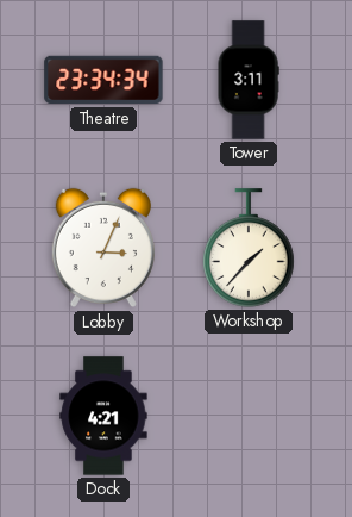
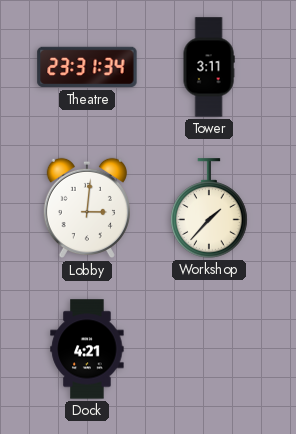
Theatre: 23:34 -> 23:31
Lobby: 3:04 -> 3:01
